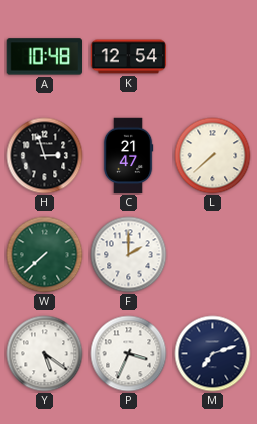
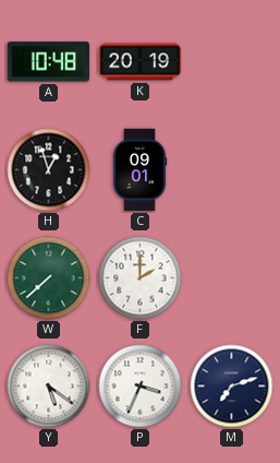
K: 12:54 -> 20:19
H: 2:57 -> 12:57
C: 21:47 -> 09:01
L: 7:38 -> none
